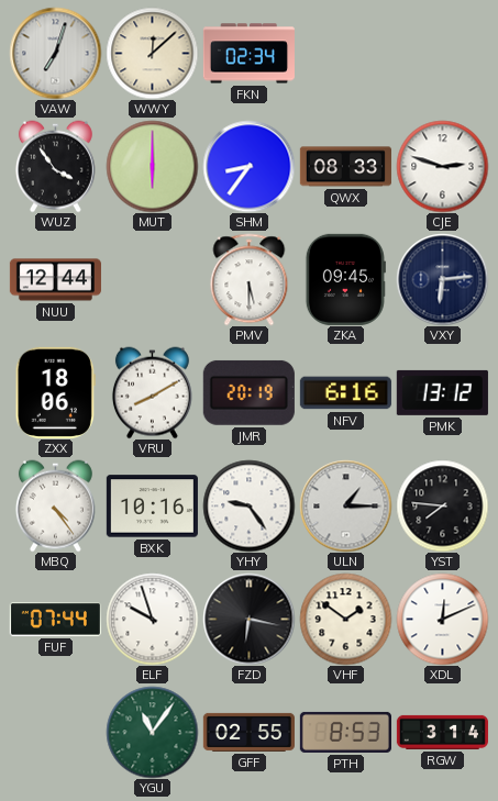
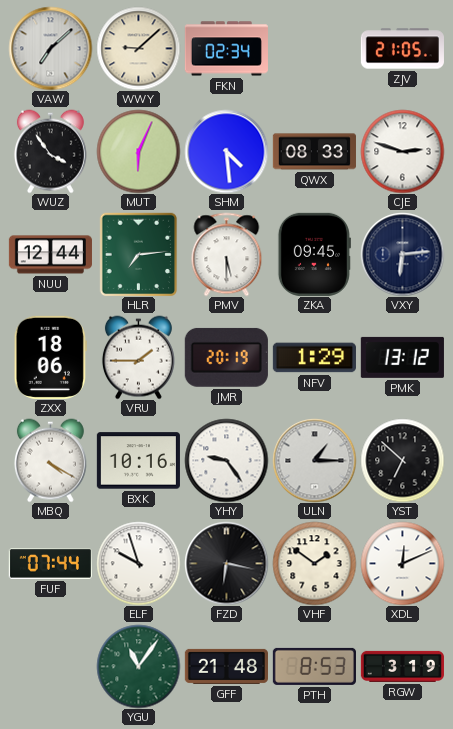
VAW: 7:03 -> 7:08
WWY: 12:08 -> 9:08
ZJV: none -> 21:05
MUT: 6:00 -> 6:04
SHM: 8:36 -> 4:29
HLR: none -> 7:14
VRU: 8:10 -> 1:45
NFV: 6:16 -> 1:29
MBQ: 4:24 -> 4:20
YST: 7:46 -> 6:52
GFF: 02:55 -> 21:48
RGW: 3:14 -> 3:19
